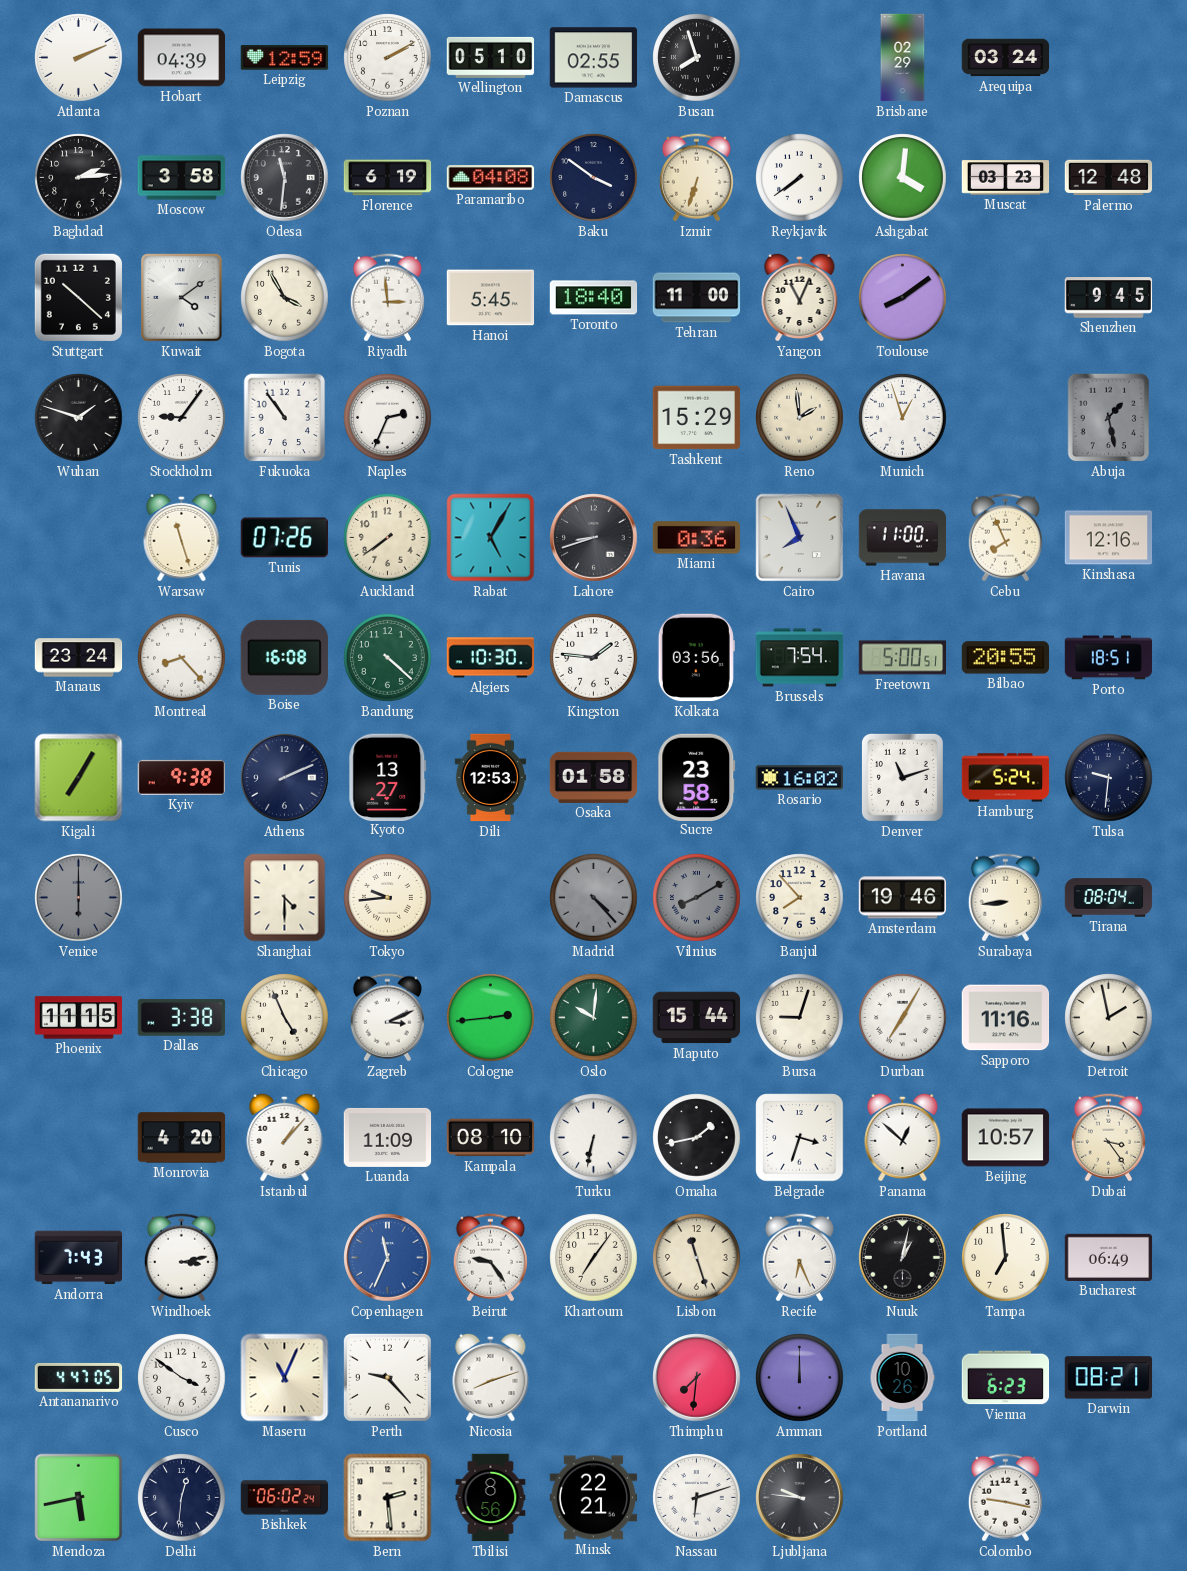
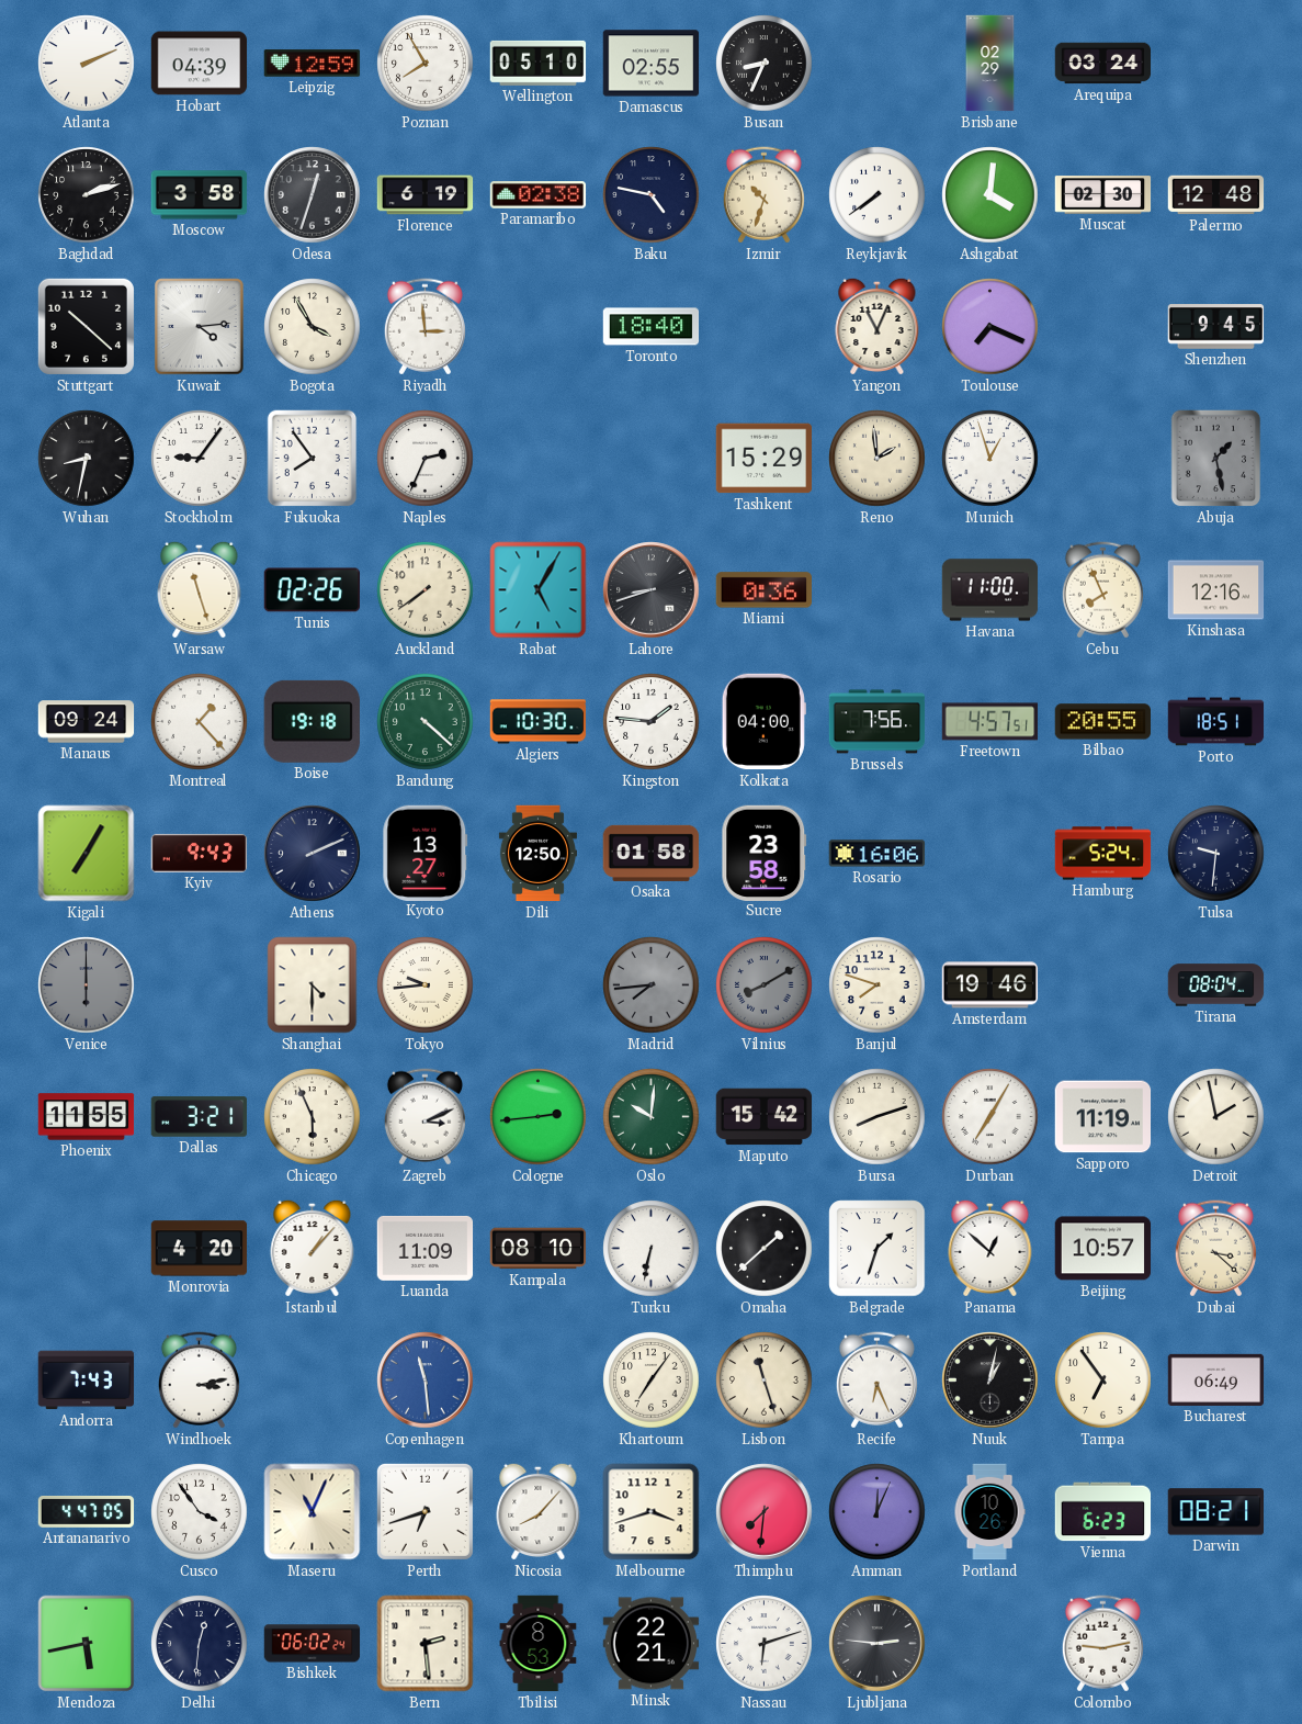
Poznan: 2:10 -> 7:55
Busan: 7:57 -> 8:34
Baghdad: 2:14 -> 2:12
Odesa: 11:31 -> 12:33
Paramaribo: 04:08 -> 02:38
Baku: 3:51 -> 4:47
Izmir: 6:33 -> 10:33
Muscat: 03:23 -> 02:30
Kuwait: 4:09 -> 4:14
Hanoi: 5:45 -> none
Tehran: 11:00 -> none
Toulouse: 8:09 -> 7:19
Wuhan: 1:48 -> 8:32
Fukuoka: 10:54 -> 7:54
Tunis: 07:26 -> 02:26
Cairo: 7:56 -> none
Manaus: 23:24 -> 09:24
Montreal: 8:23 -> 1:23
Boise: 16:08 -> 19:18
Kolkata: 03:56 -> 04:00
Brussels: 7:54 -> 7:56
Freetown: 5:00 -> 4:57
Kyiv: 9:38 -> 9:43
Dili: 12:53 -> 12:50
Rosario: 16:02 -> 16:06
Denver: 11:12 -> none
Madrid: 4:23 -> 7:44
Banjul: 7:53 -> 7:48
Surabaya: 8:44 -> none
Phoenix: 11:15 -> 11:55
Dallas: 3:38 -> 3:21
Chicago: 4:56 -> 5:56
Maputo: 15:44 -> 15:42
Bursa: 9:03 -> 8:12
Sapporo: 11:16 -> 11:19
Omaha: 1:43 -> 1:38
Belgrade: 3:33 -> 1:33
Dubai: 3:24 -> 3:22
Copenhagen: 11:34 -> 11:29
Beirut: 9:24 -> none
Tampa: 6:59 -> 6:54
Cusco: 3:51 -> 3:54
Perth: 9:23 -> 6:42
Nicosia: 8:12 -> 8:07
Melbourne: none -> 3:42
Amman: 12:00 -> 12:04
Tbilisi: 8:56 -> 8:53
Ljubljana: 9:46 -> 2:46
Colombo: 9:17 -> 9:13
